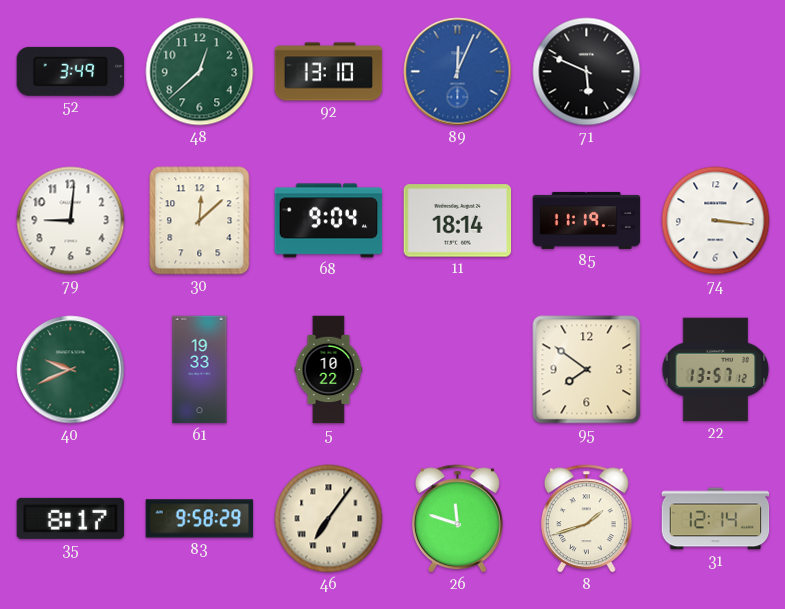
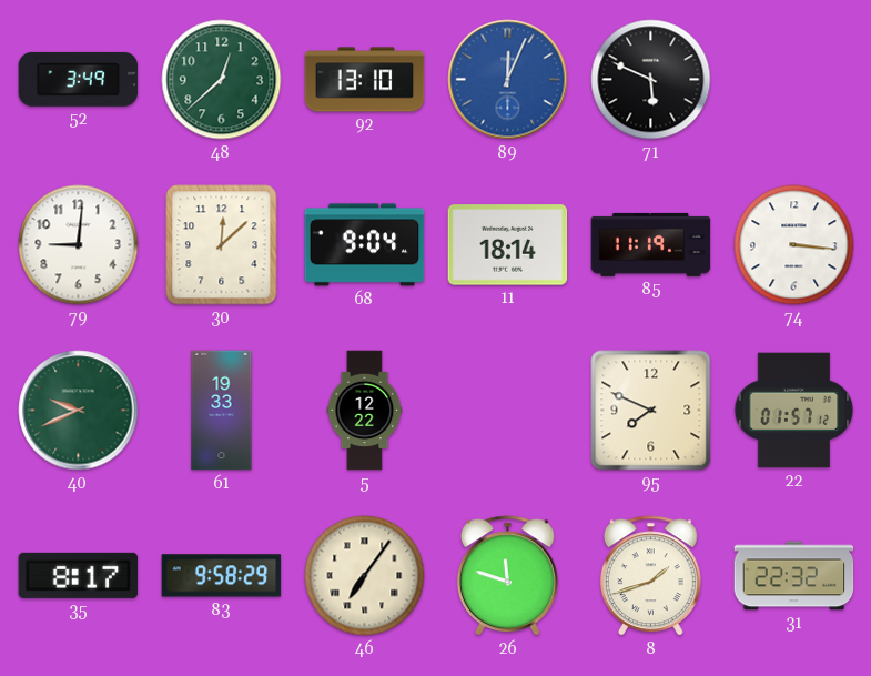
5: 10:22 -> 12:22
95: 7:51 -> 7:49
22: 13:57 -> 01:57
31: 12:14 -> 22:32
